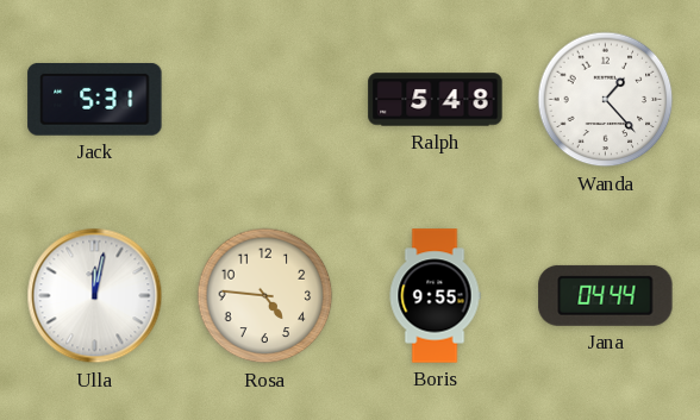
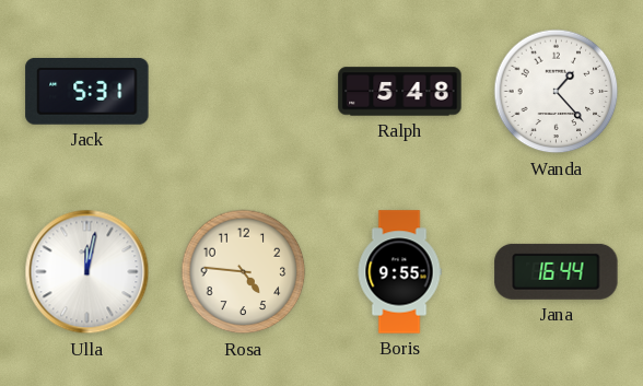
Jana: 04:44 -> 16:44
